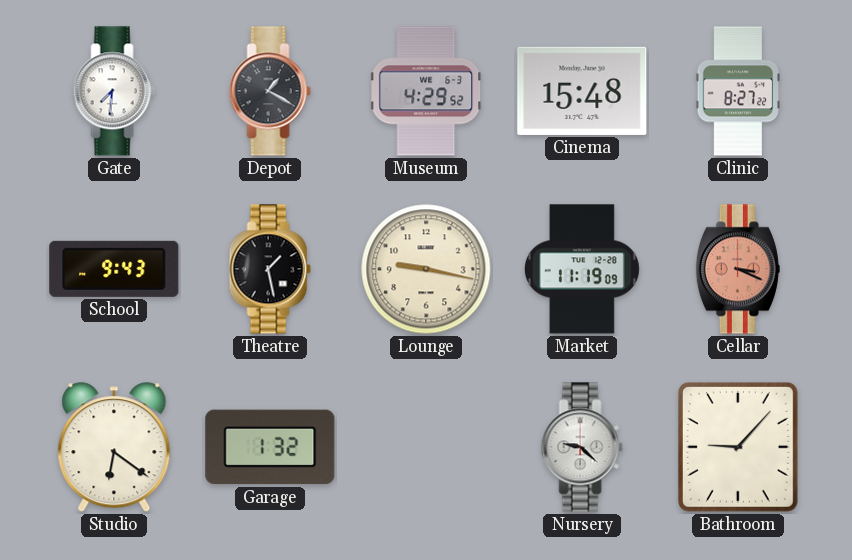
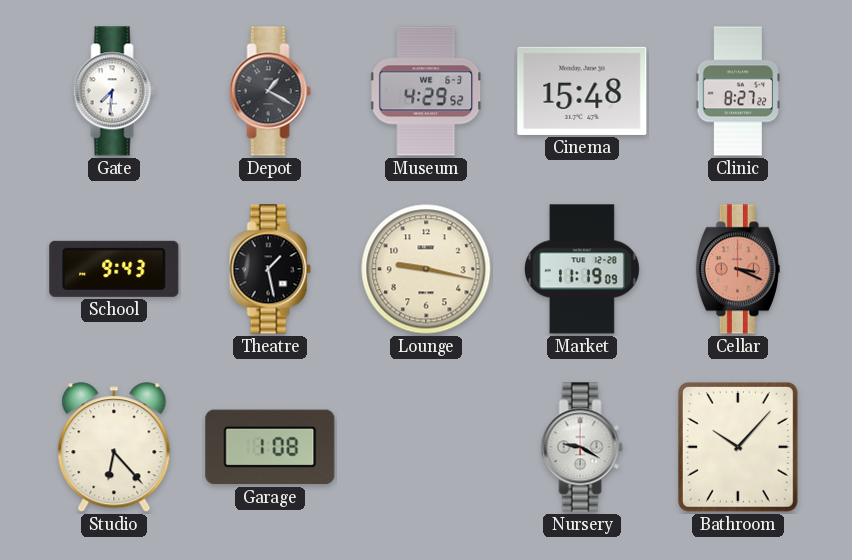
Studio: 6:21 -> 6:23
Garage: 1:32 -> 1:08
Nursery: 9:22 -> 9:20
Bathroom: 9:07 -> 10:07
